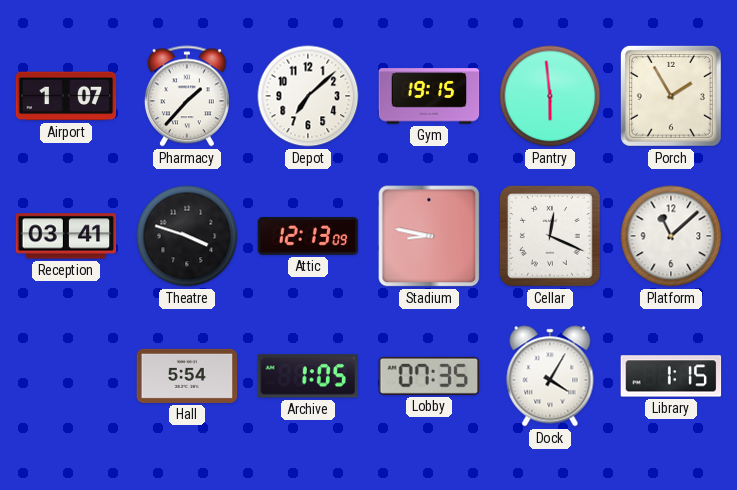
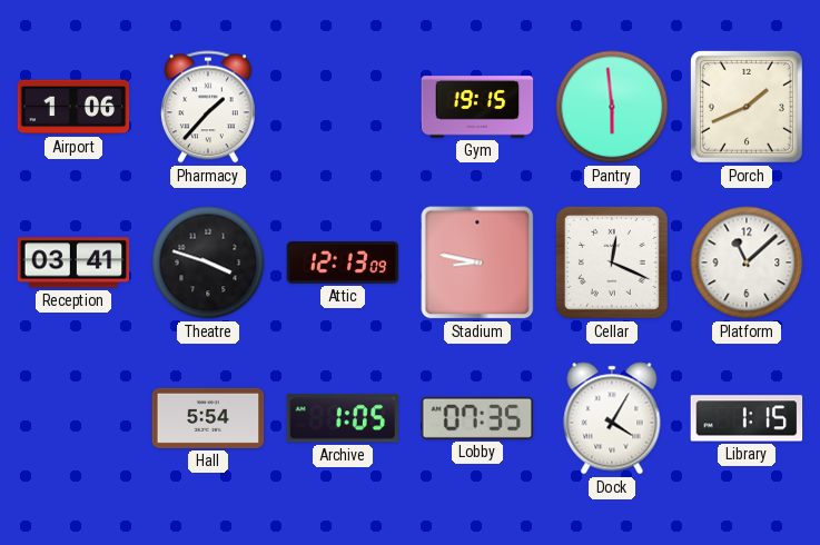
Airport: 1:07 -> 1:06
Depot: 7:08 -> none
Porch: 1:55 -> 1:41
